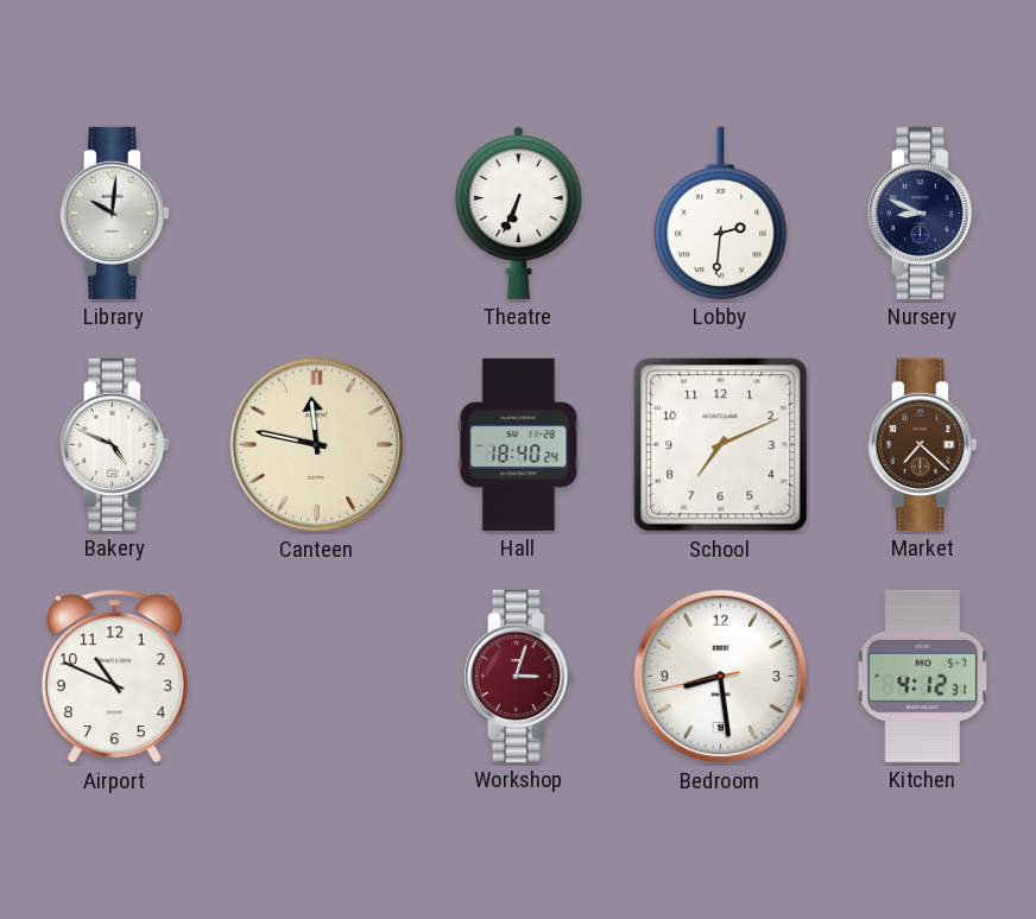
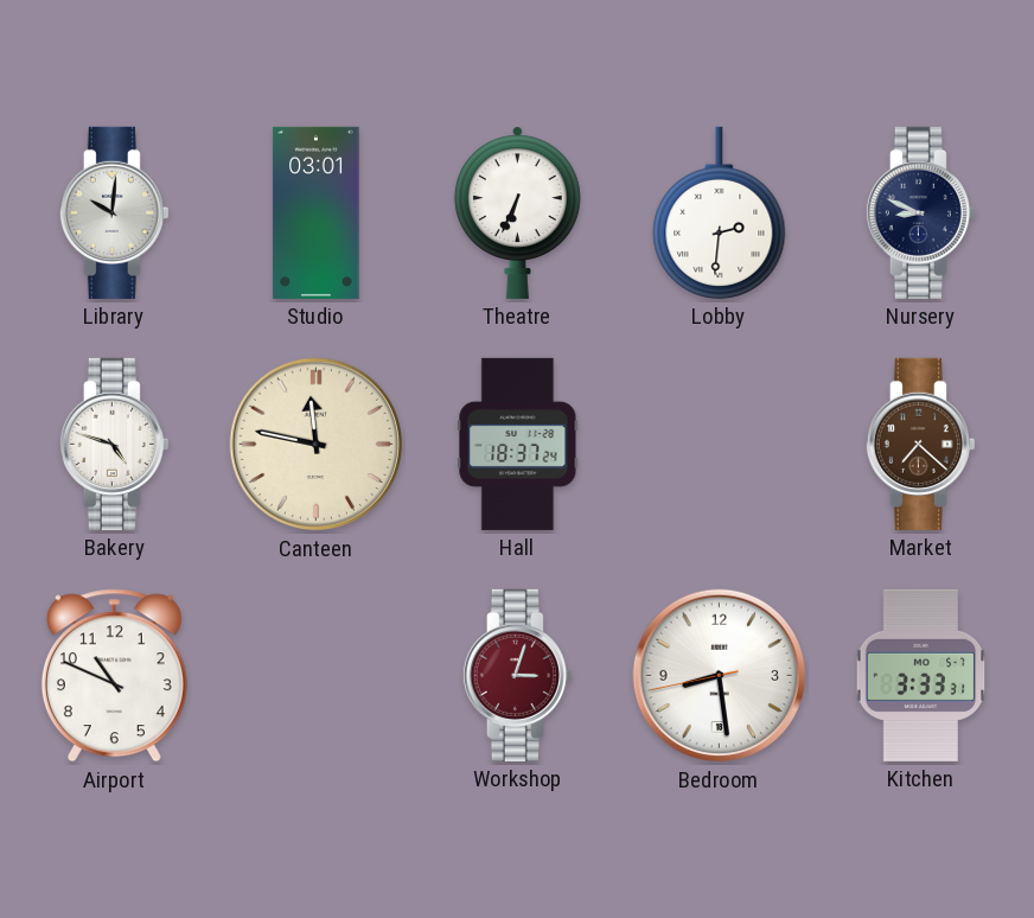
Studio: none -> 03:01
Bakery: 4:49 -> 4:48
Hall: 18:40 -> 18:37
School: 7:11 -> none
Kitchen: 4:12 -> 3:33
